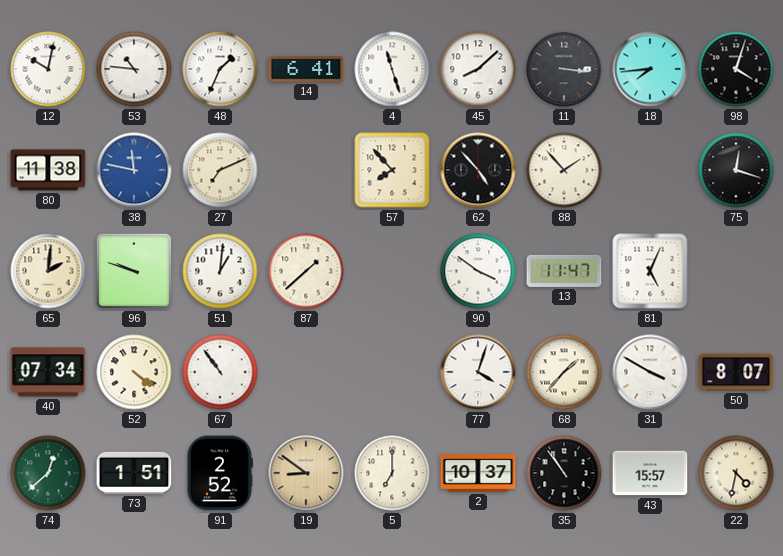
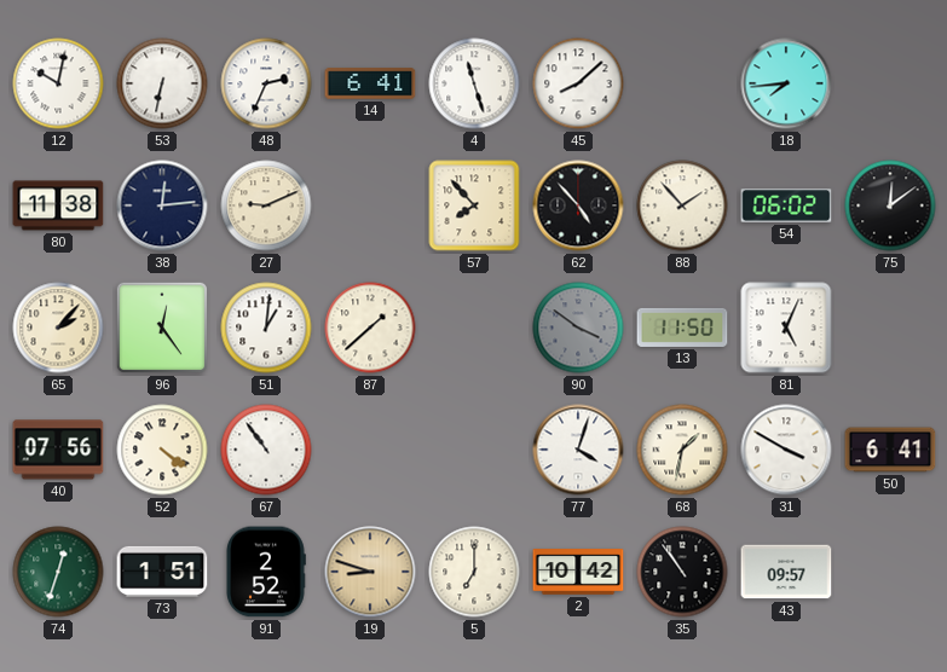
53: 10:46 -> 6:32
48: 1:34 -> 2:34
11: 3:16 -> none
98: 4:03 -> none
38: 11:47 -> 12:14
38 dial: blue -> navy
27: 7:11 -> 9:11
54: none -> 06:02
75: 12:18 -> 12:09
65: 2:01 -> 2:07
96: 9:48 -> 12:24
90 dial: white -> grey
13: 11:47 -> 11:50
40: 07:34 -> 07:56
68: 1:37 -> 1:32
50: 8:07 -> 6:41
74: 12:38 -> 12:33
19: 8:51 -> 8:48
2: 10:37 -> 10:42
43: 15:57 -> 09:57
22: 4:32 -> none
